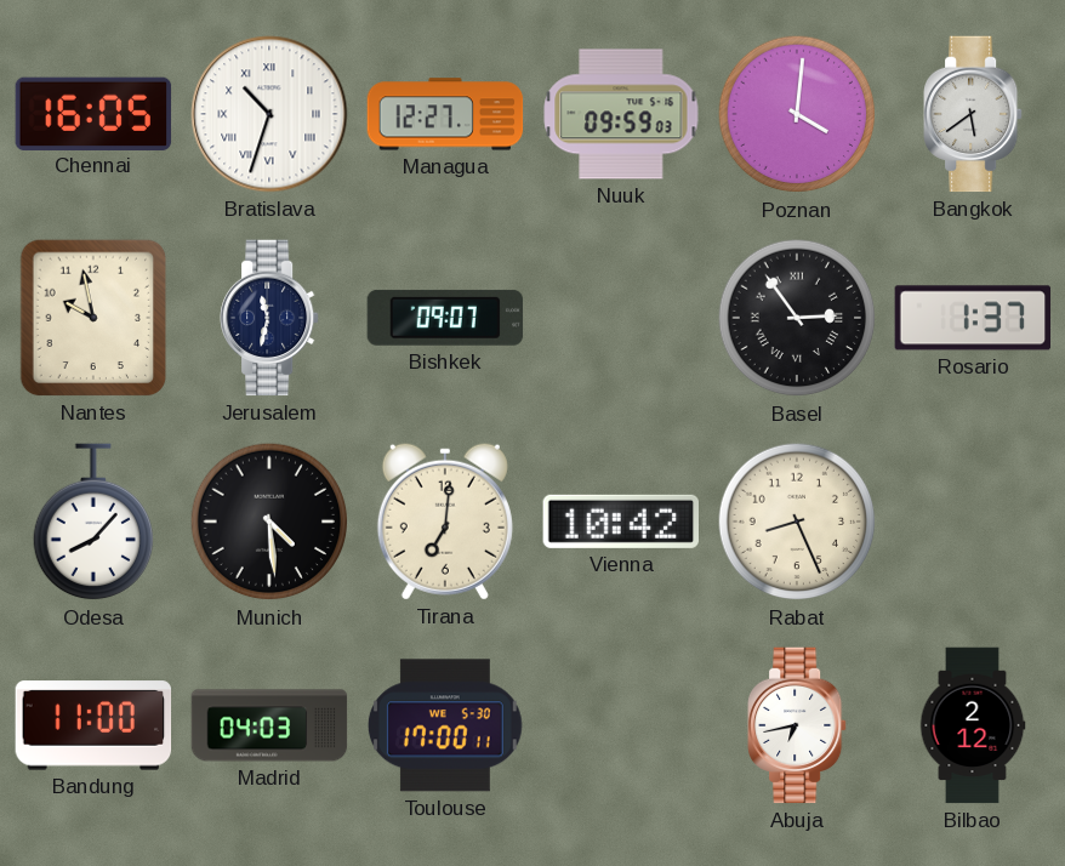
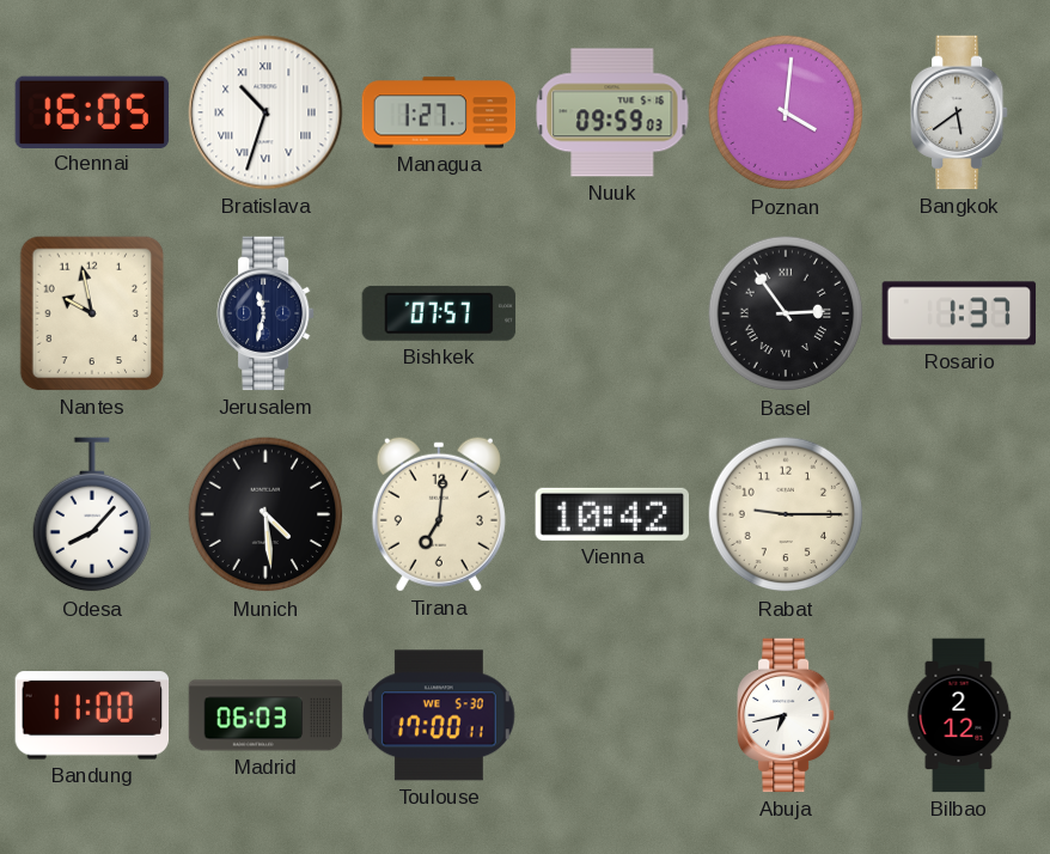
Managua: 12:27 -> 1:27
Bishkek: 09:07 -> 07:57
Rabat: 8:26 -> 9:15
Madrid: 04:03 -> 06:03
